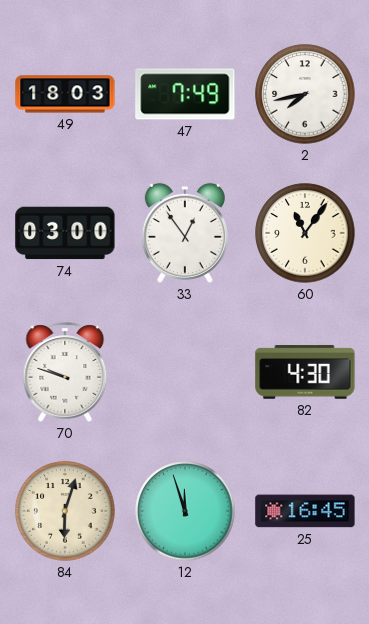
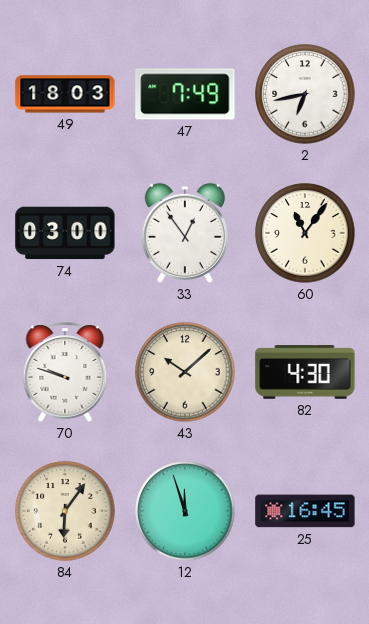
2: 7:43 -> 6:43
43: none -> 10:08
84: 6:03 -> 6:06
